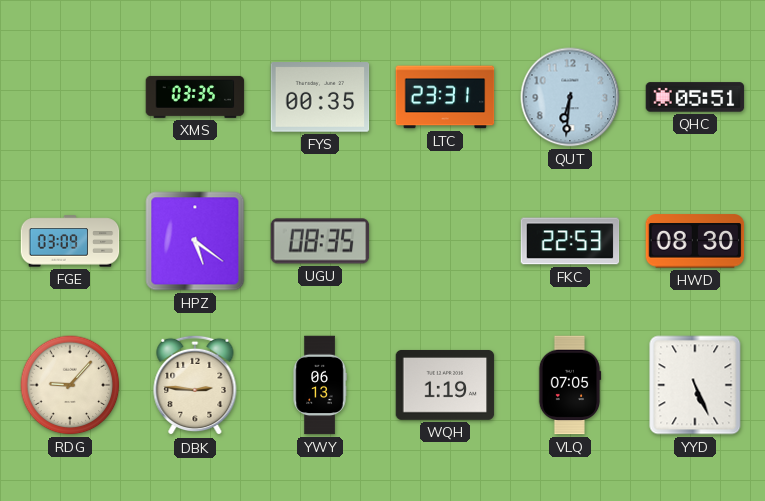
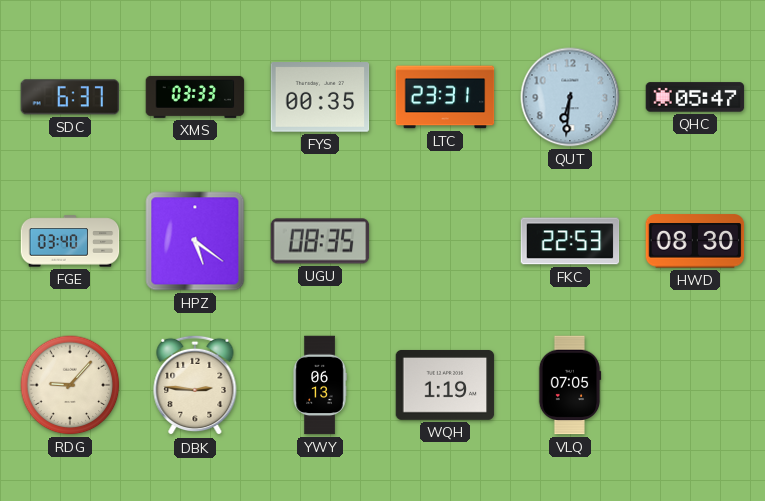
SDC: none -> 6:37
XMS: 03:35 -> 03:33
QHC: 05:51 -> 05:47
FGE: 03:09 -> 03:40
YYD: 5:26 -> none
